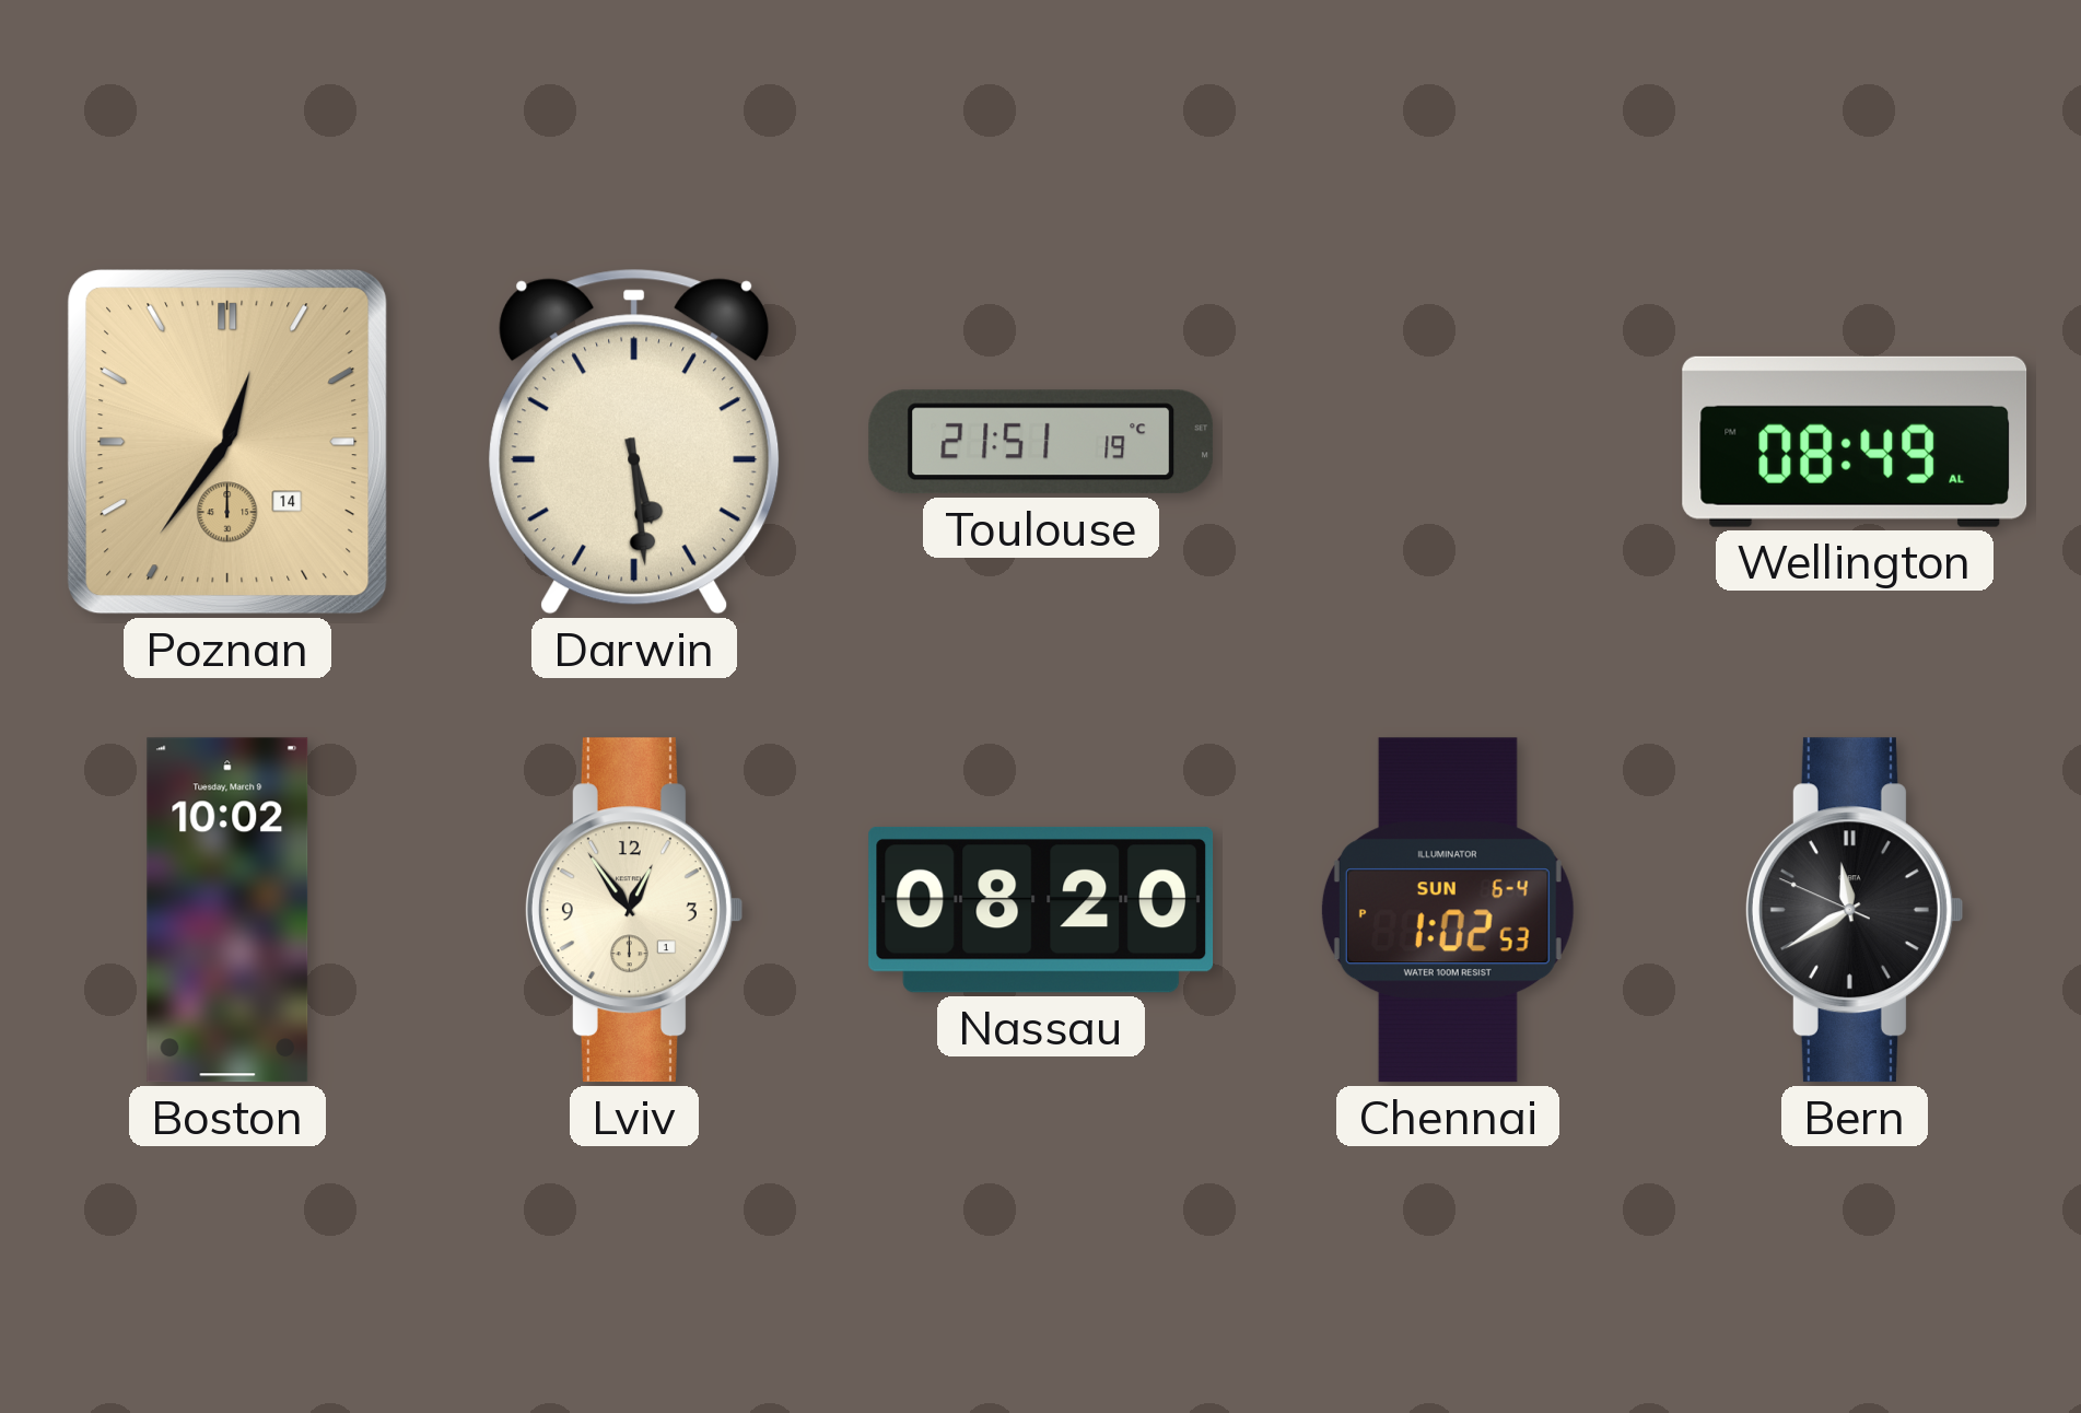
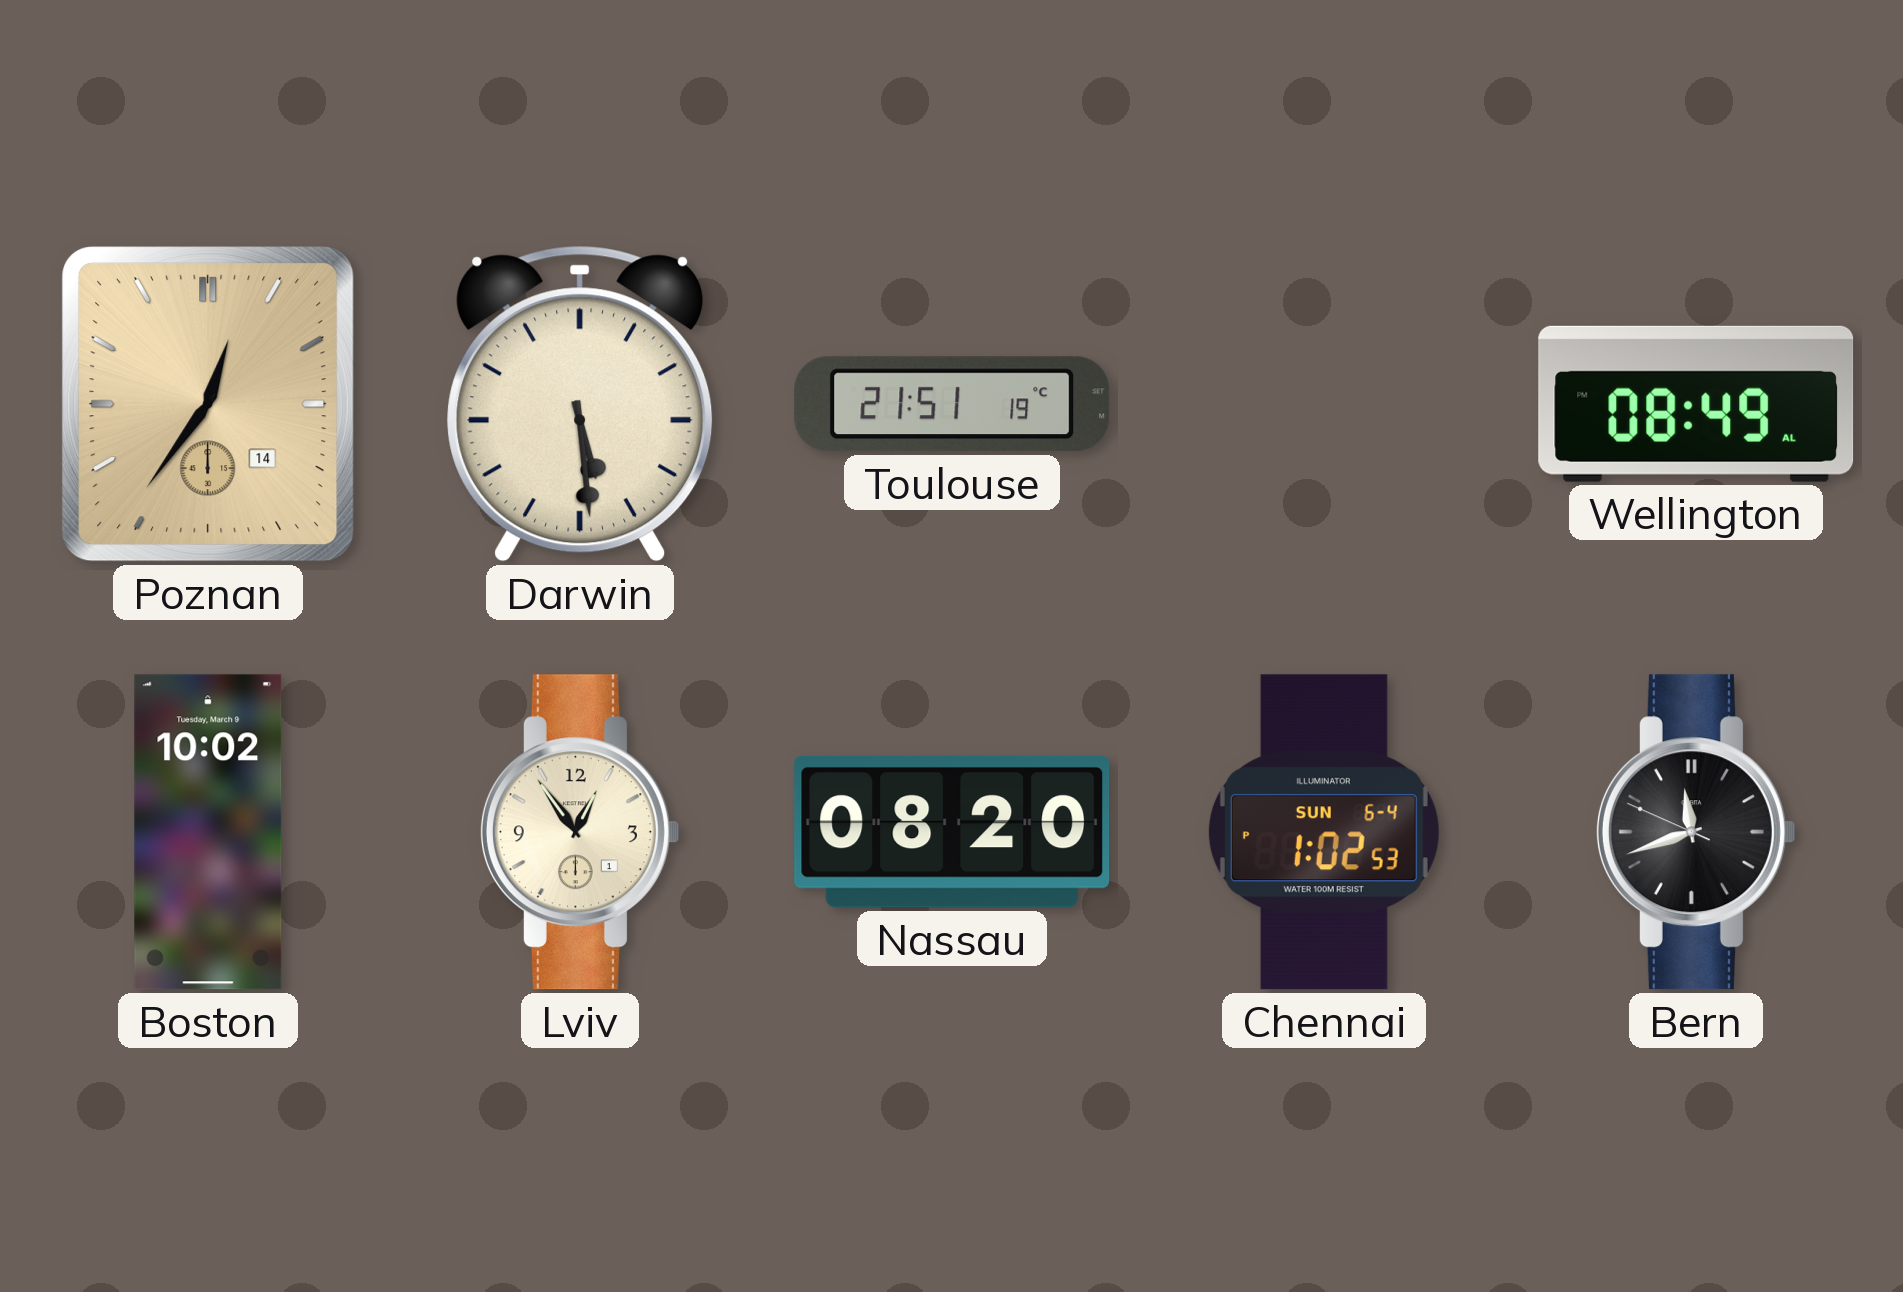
Bern: 11:39 -> 11:41
